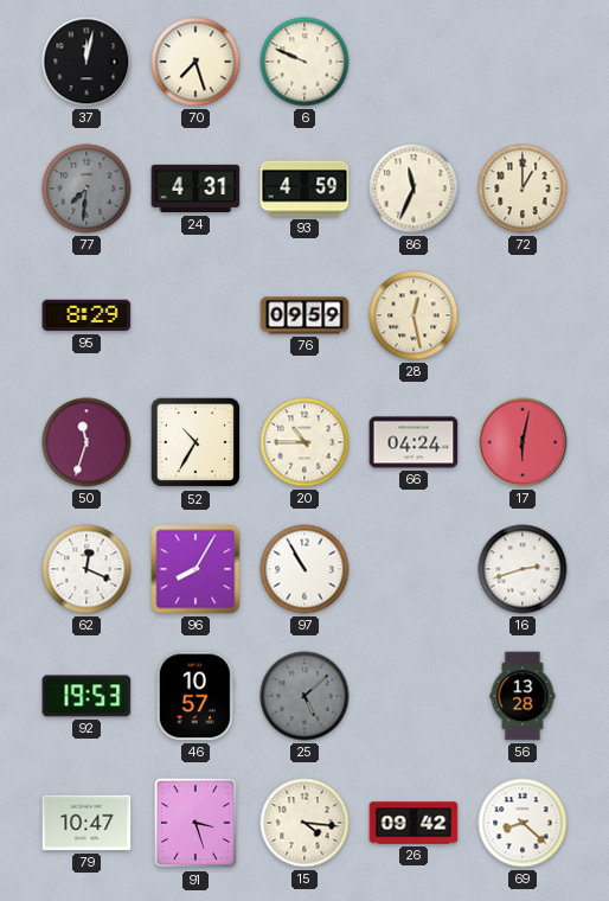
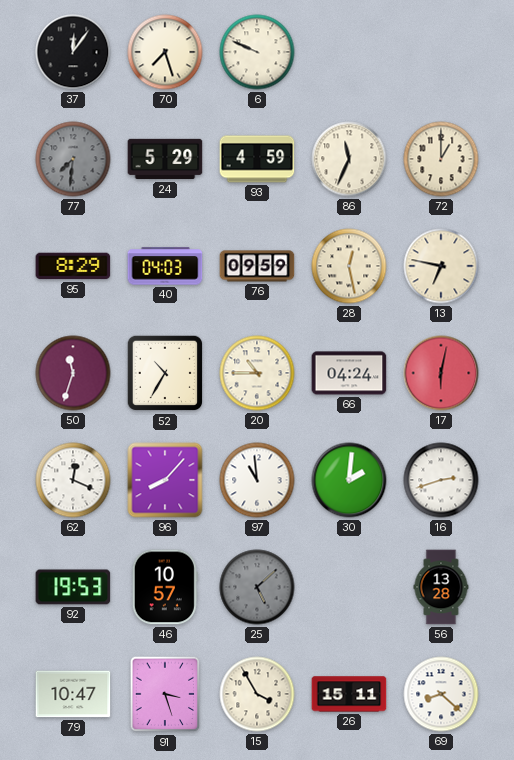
37: 12:02 -> 12:06
24: 4:31 -> 5:29
40: none -> 04:03
13: none -> 6:47
96: 8:05 -> 8:07
97: 10:55 -> 10:59
30: none -> 2:01
15: 4:16 -> 3:55
26: 09:42 -> 15:11
